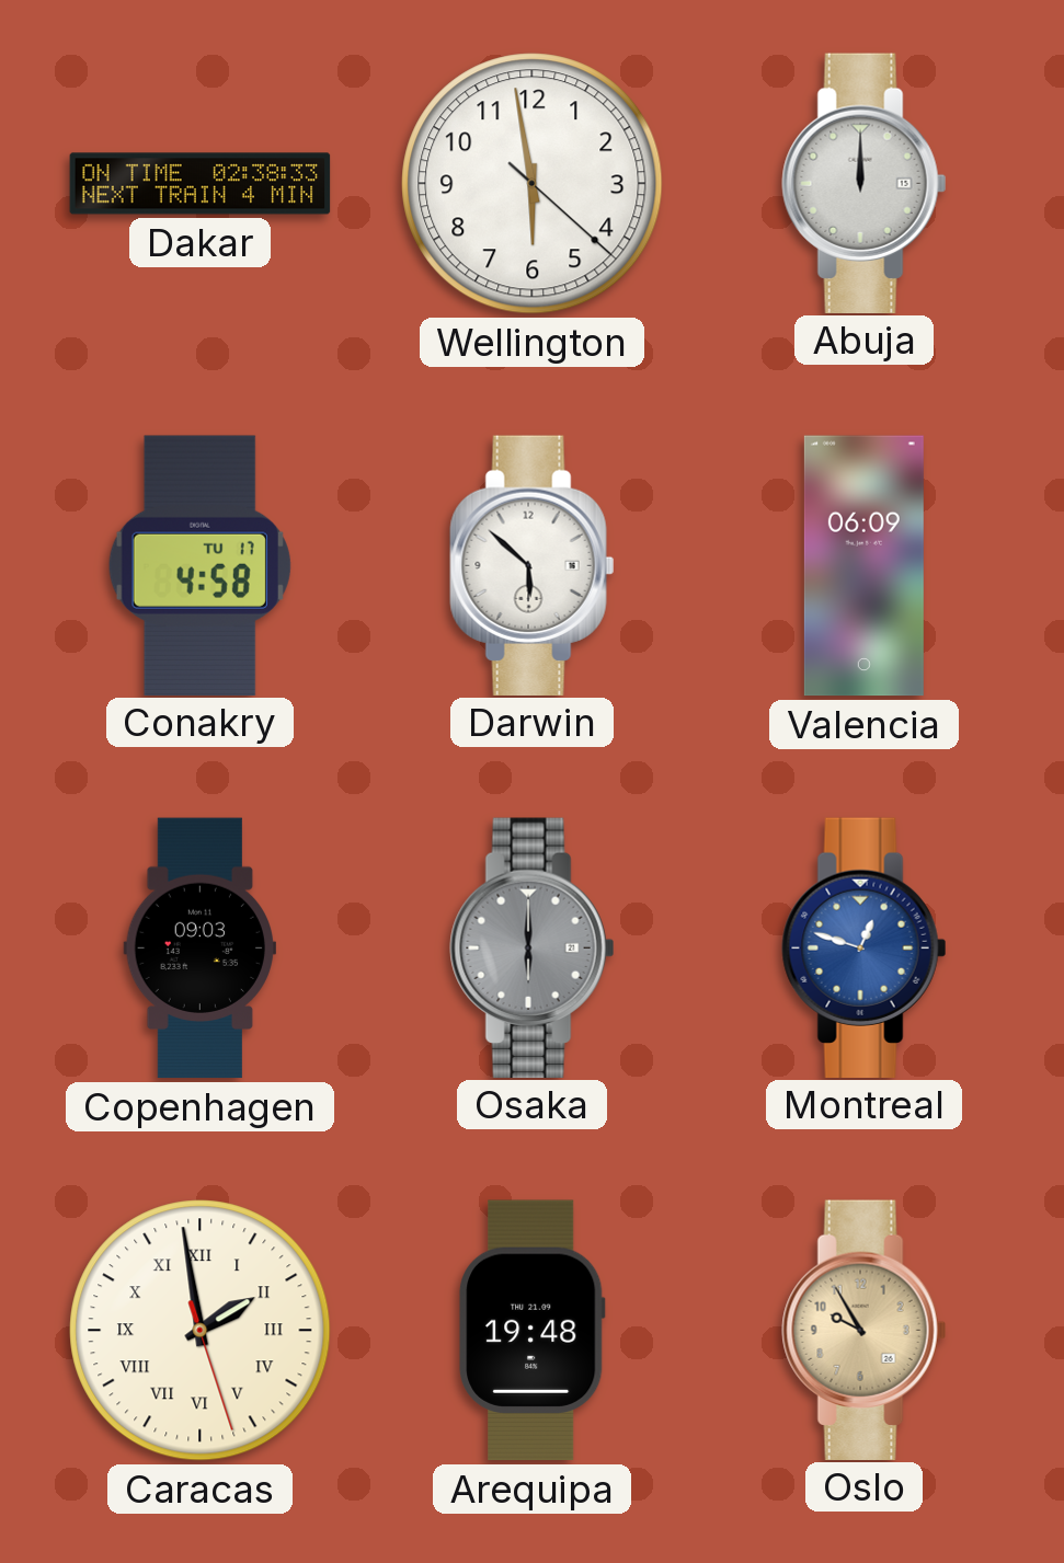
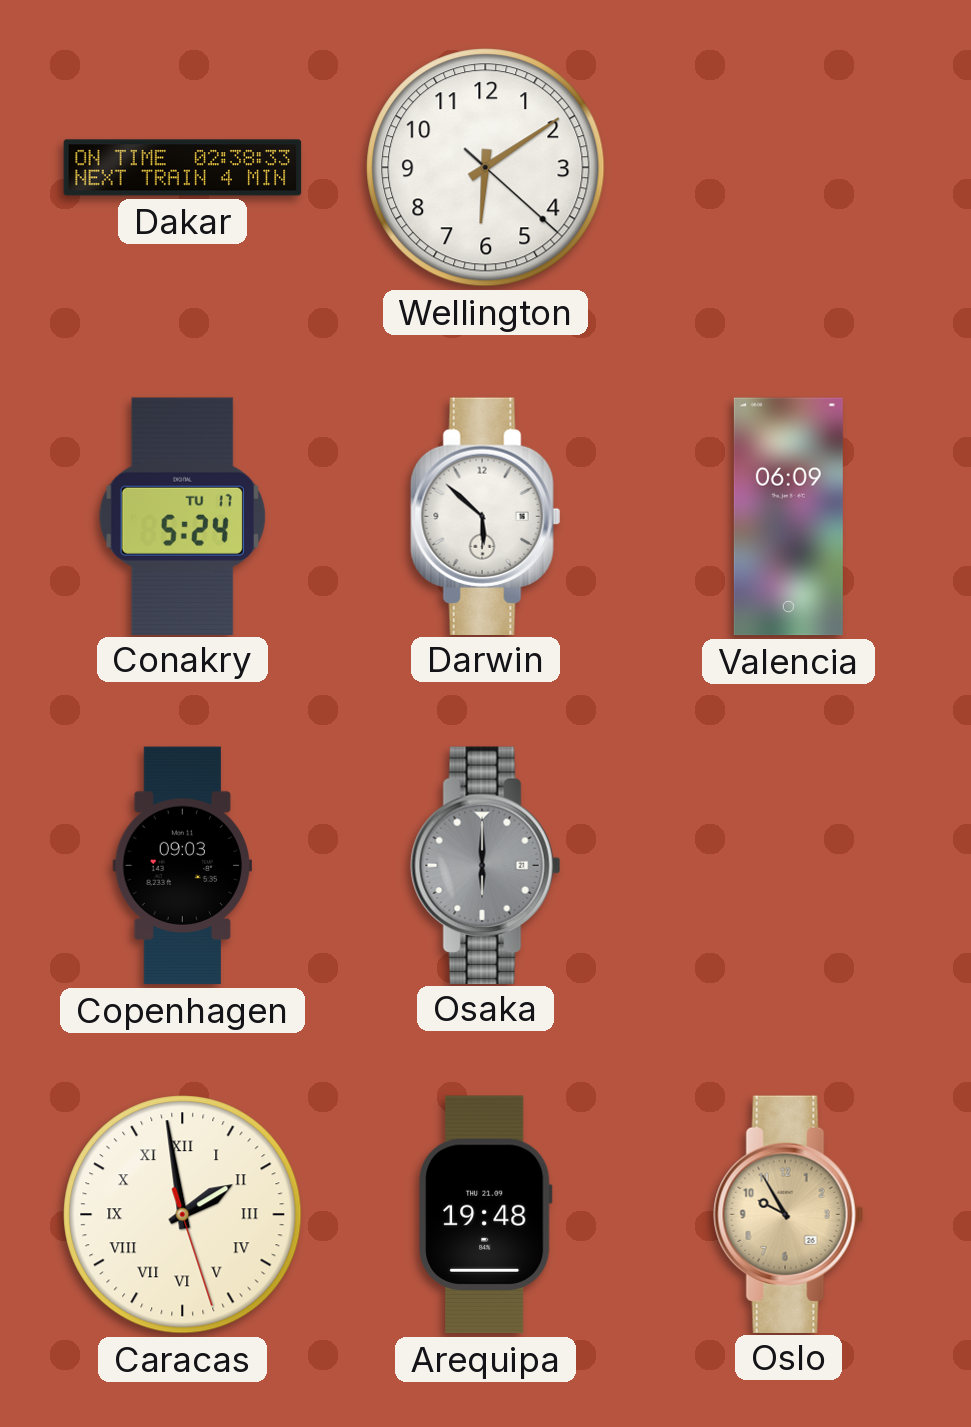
Wellington: 5:58 -> 6:09
Abuja: 12:00 -> none
Conakry: 4:58 -> 5:24
Montreal: 12:48 -> none
